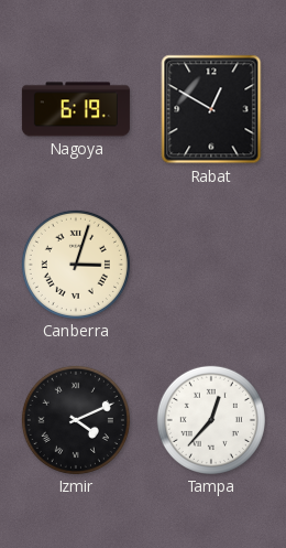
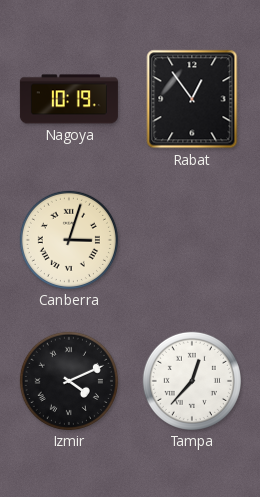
Nagoya: 6:19 -> 10:19
Rabat: 12:50 -> 12:54
